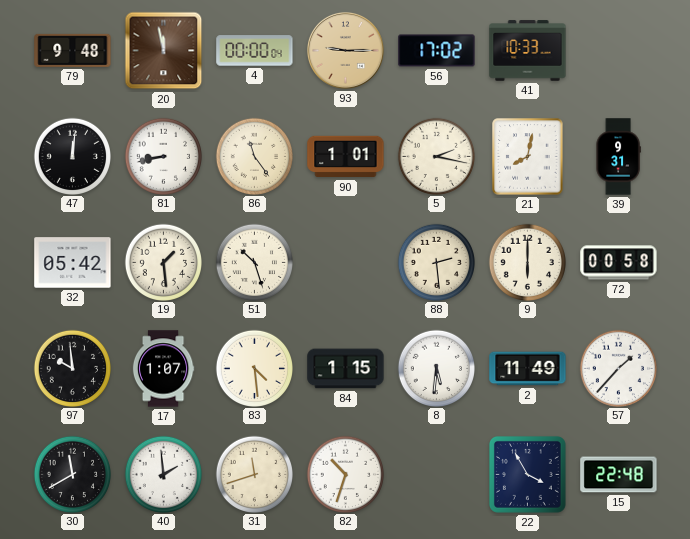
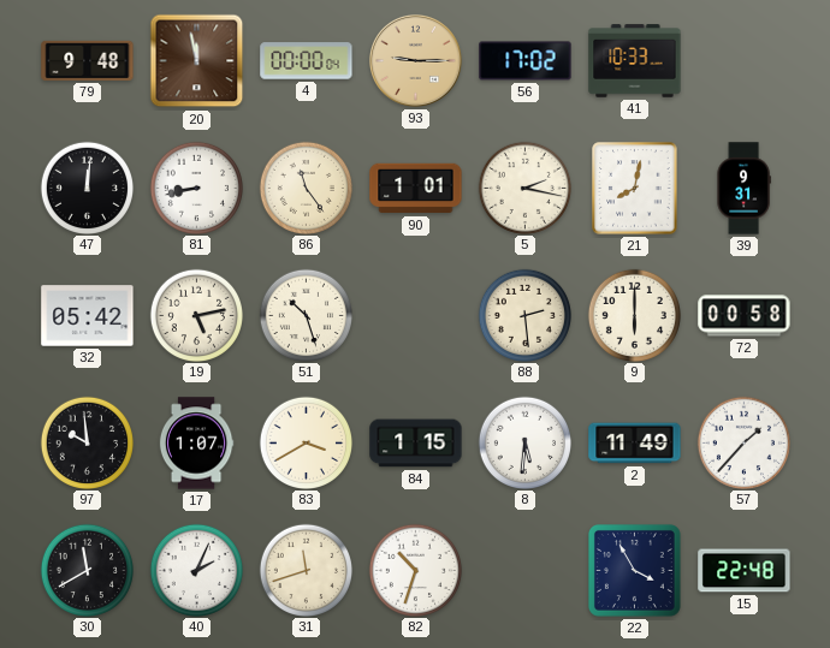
19: 1:29 -> 5:13
83: 4:29 -> 3:40
40: 1:59 -> 2:04
